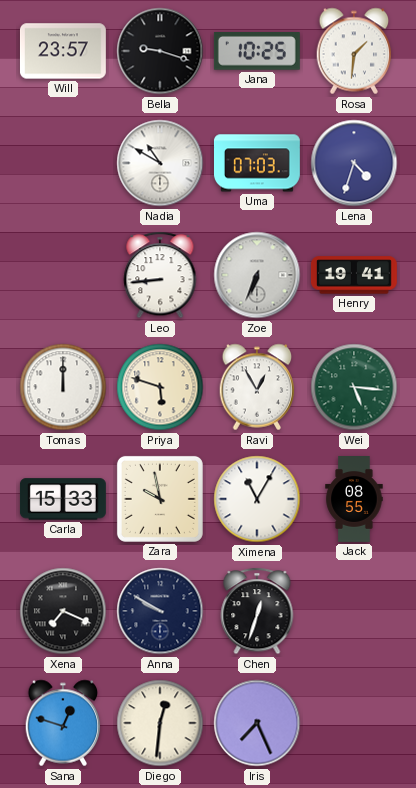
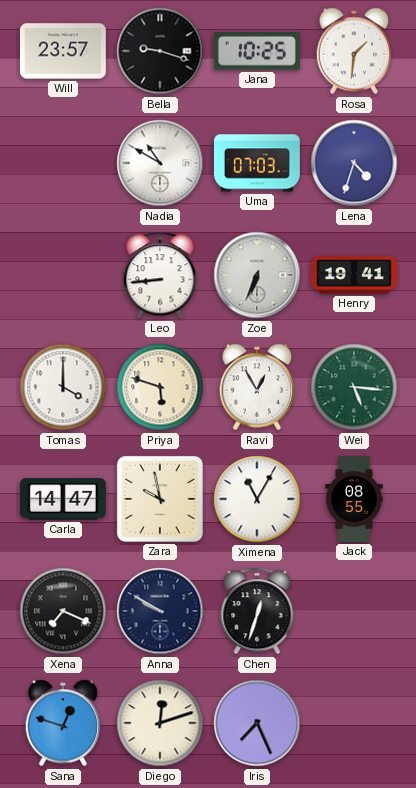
Tomas: 12:00 -> 4:00
Carla: 15:33 -> 14:47
Diego: 12:31 -> 12:12
